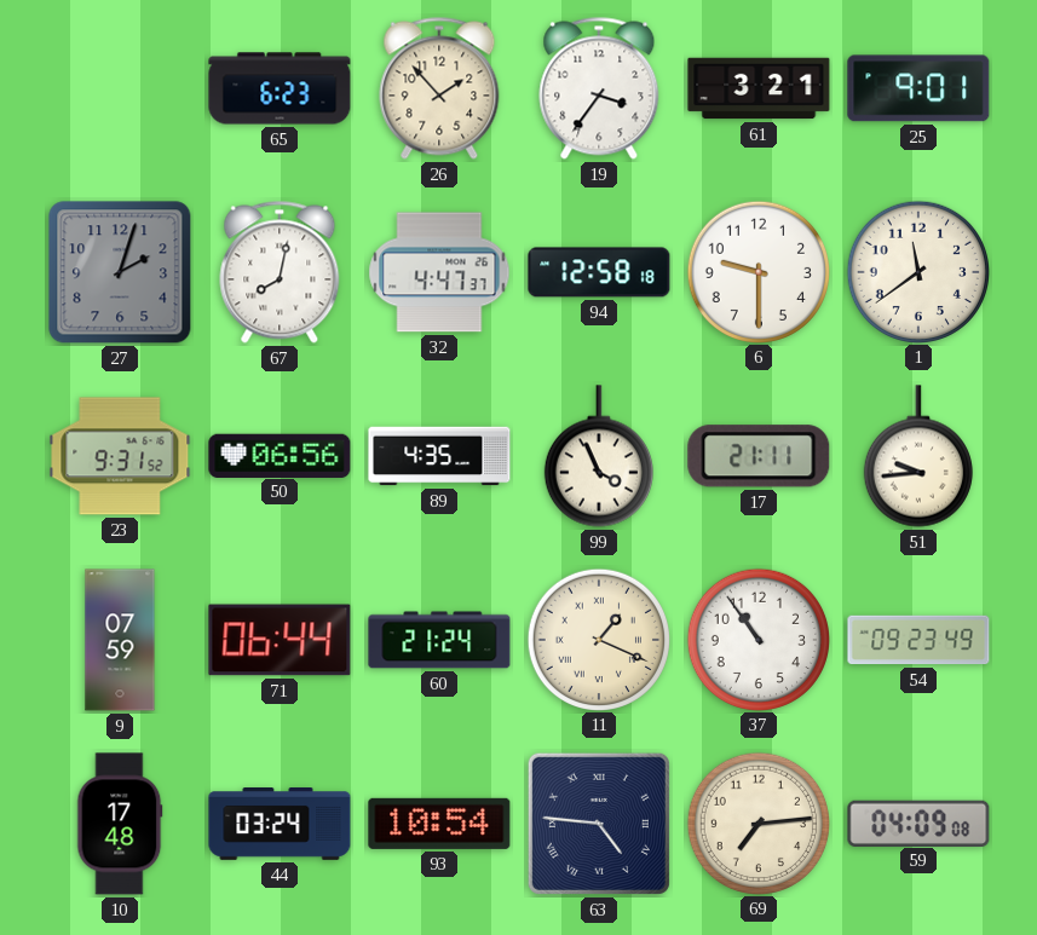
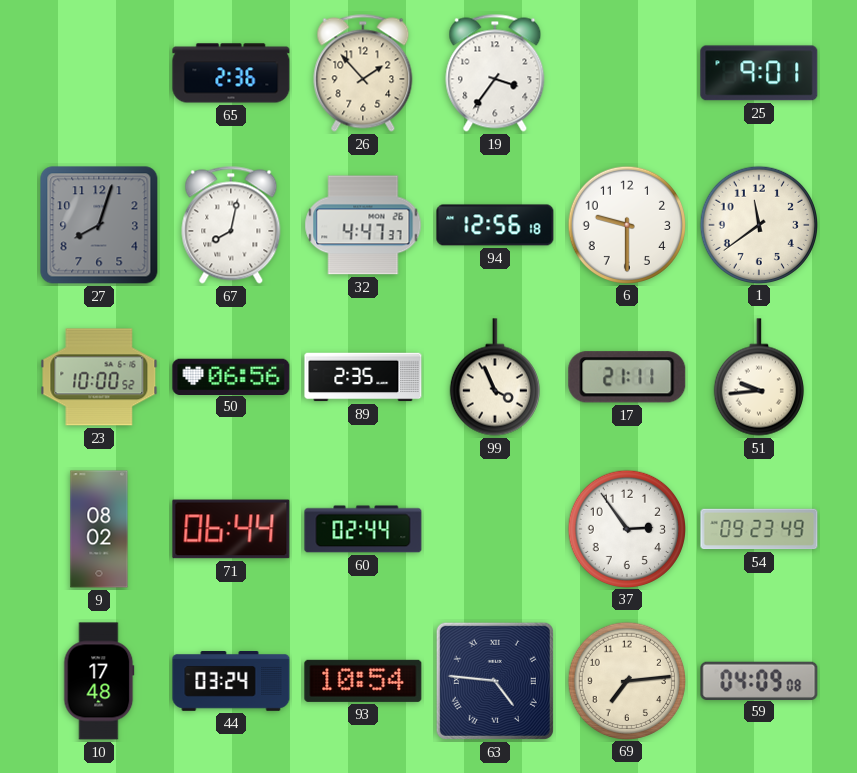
65: 6:23 -> 2:36
61: 3:21 -> none
27: 2:03 -> 8:03
94: 12:58 -> 12:56
23: 9:31 -> 10:00
89: 4:35 -> 2:35
9: 07:59 -> 08:02
60: 21:24 -> 02:44
11: 1:19 -> none
37: 10:54 -> 2:54
